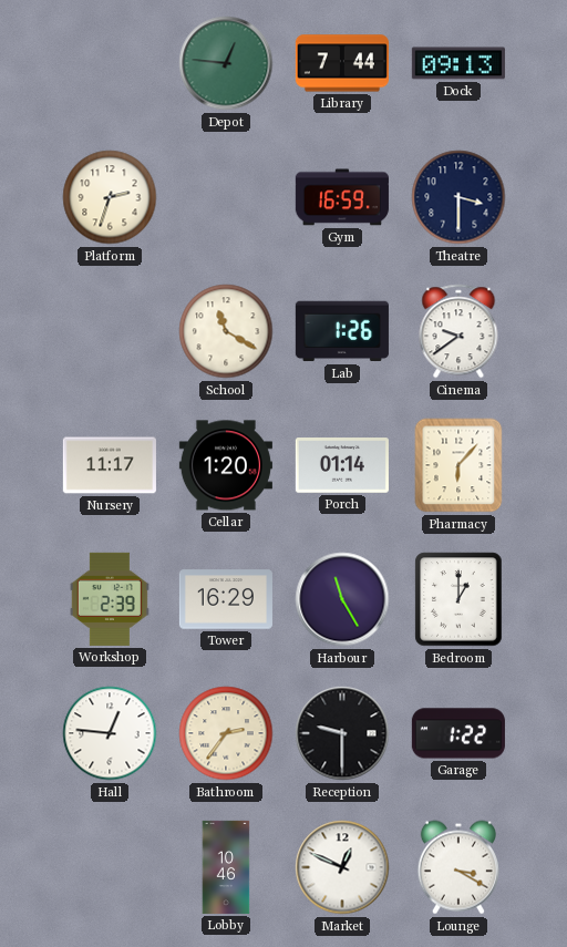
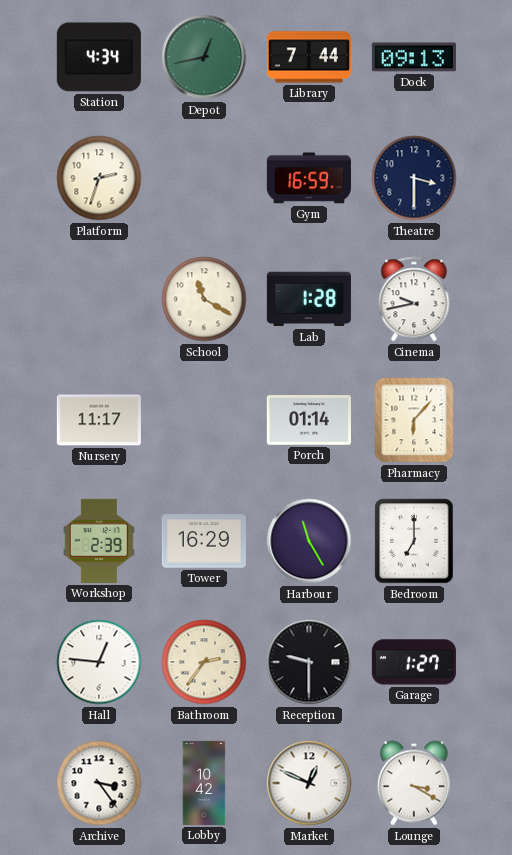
Station: none -> 4:34
Depot: 12:46 -> 12:43
Lab: 1:26 -> 1:28
Cinema: 9:39 -> 9:43
Cellar: 1:20 -> none
Bedroom: 1:00 -> 7:00
Garage: 1:22 -> 1:27
Archive: none -> 3:24
Lobby: 10:46 -> 10:42
